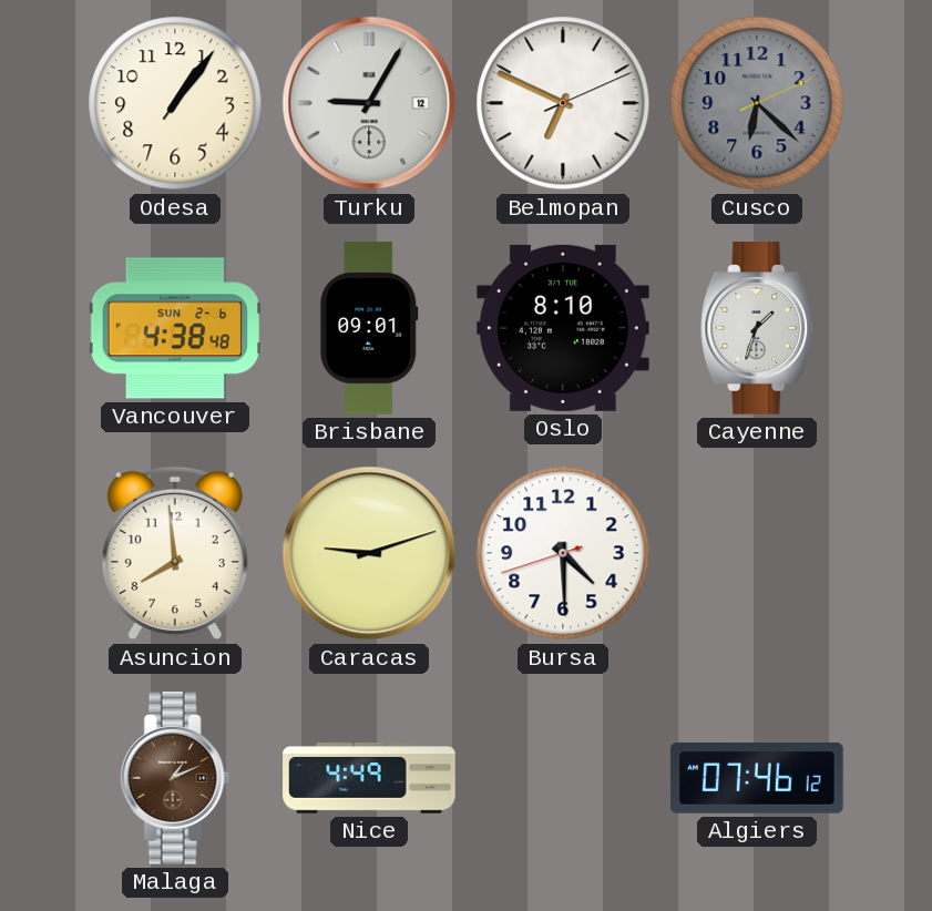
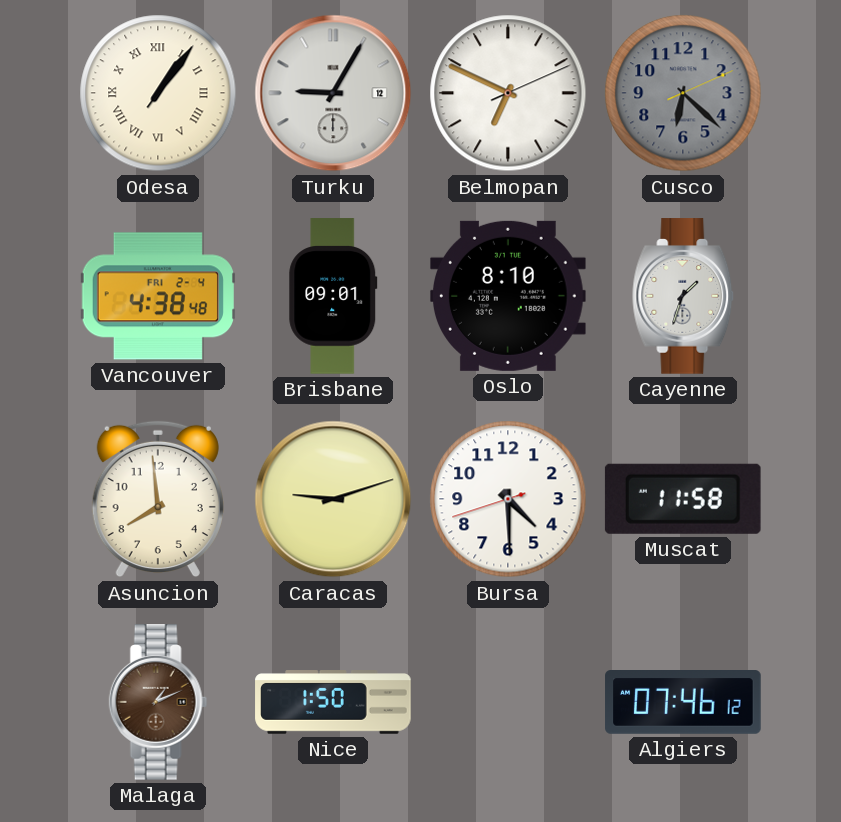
Odesa numerals: Arabic -> Roman
Vancouver date: SUN 2-6 -> FRI 2-4
Muscat: none -> 11:58
Nice: 4:49 -> 1:50
